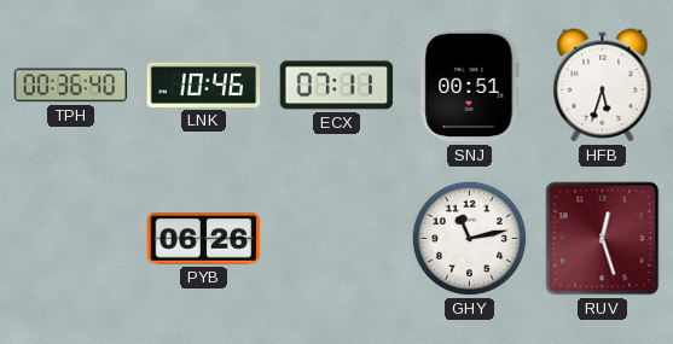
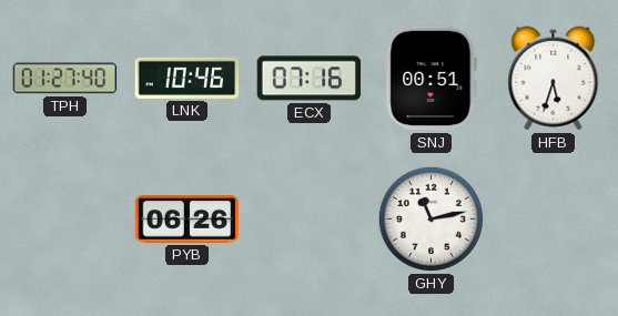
TPH: 00:36 -> 01:27
ECX: 07:11 -> 07:16
RUV: 12:27 -> none
